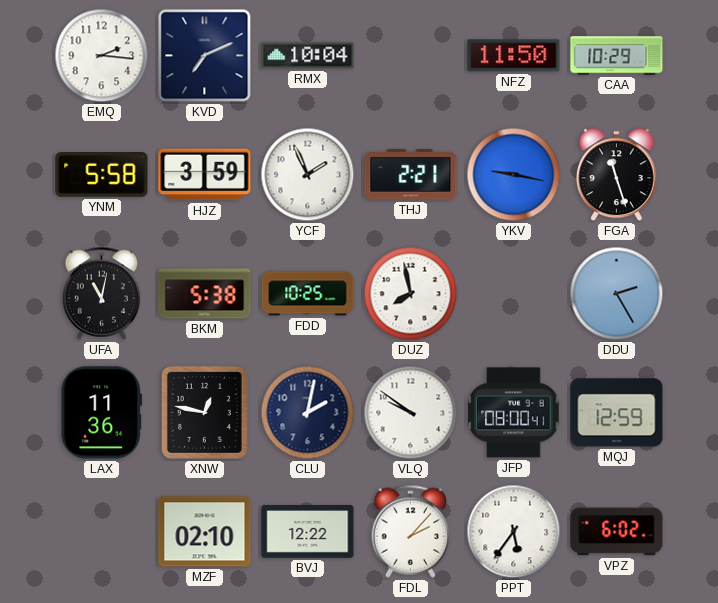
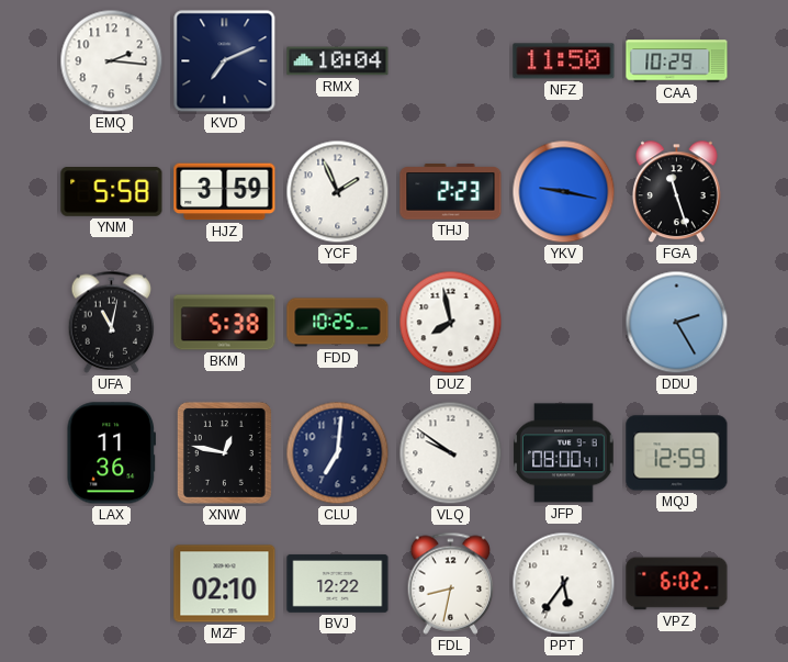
THJ: 2:21 -> 2:23
CLU: 2:02 -> 7:01
FDL: 2:07 -> 8:32
